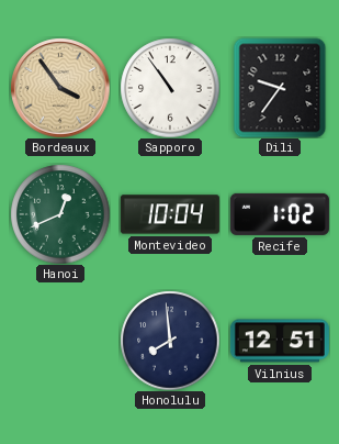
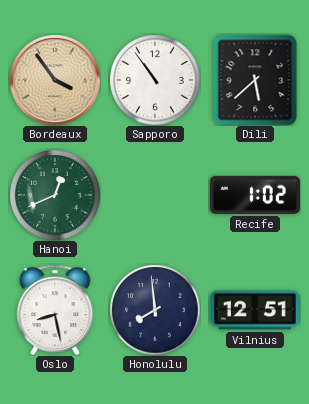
Dili: 9:36 -> 5:38
Montevideo: 10:04 -> none
Oslo: none -> 8:28
